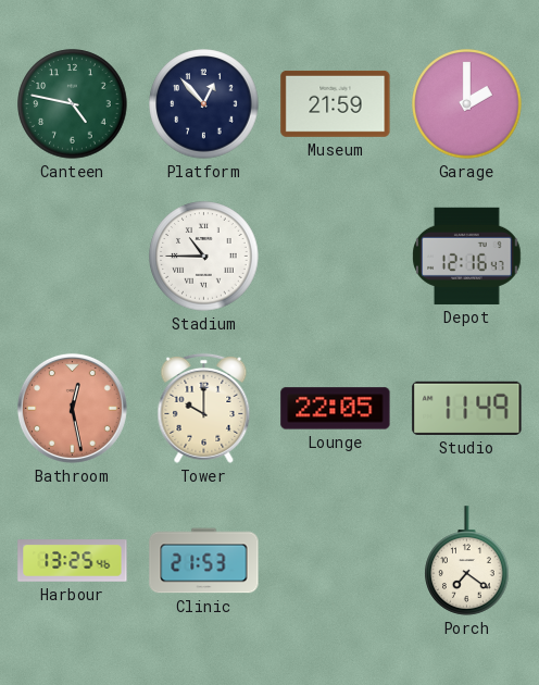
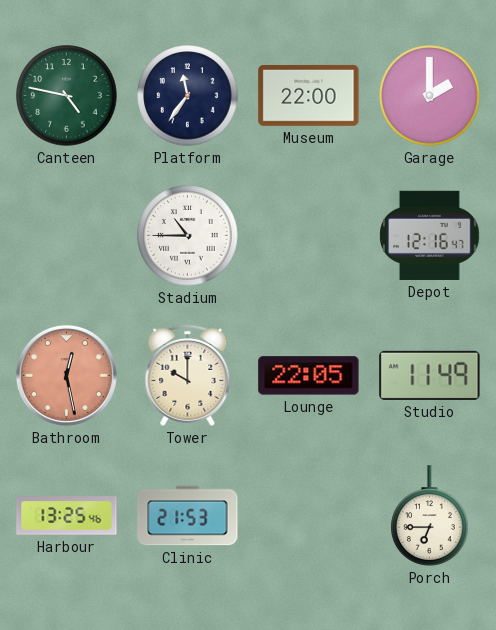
Platform: 12:53 -> 11:36
Museum: 21:59 -> 22:00
Porch: 7:21 -> 6:45
